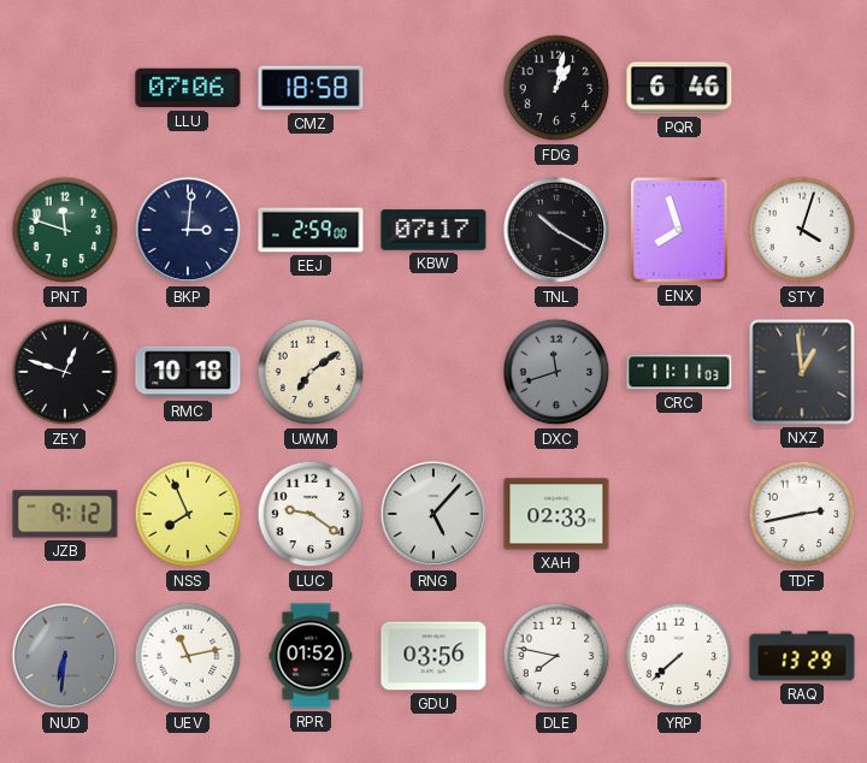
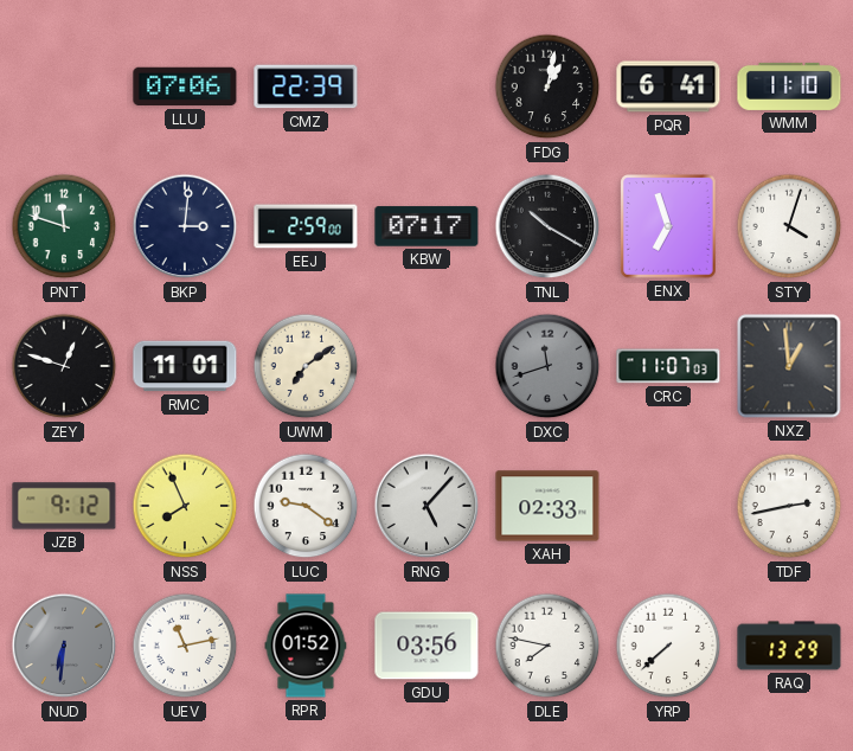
CMZ: 18:58 -> 22:39
PQR: 6:46 -> 6:41
WMM: none -> 11:10
ENX: 7:57 -> 6:57
RMC: 10:18 -> 11:01
CRC: 11:11 -> 11:07
